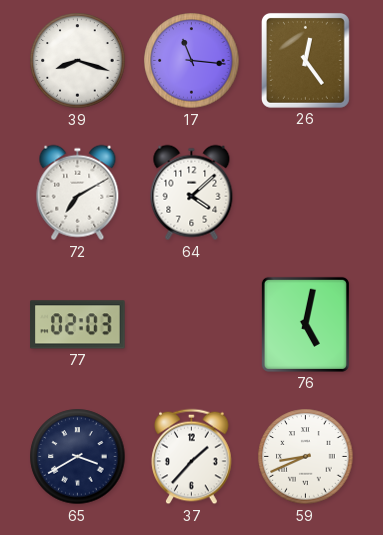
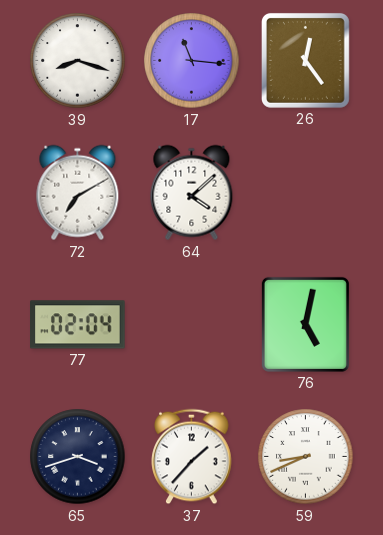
77: 02:03 -> 02:04
65: 3:40 -> 3:42
